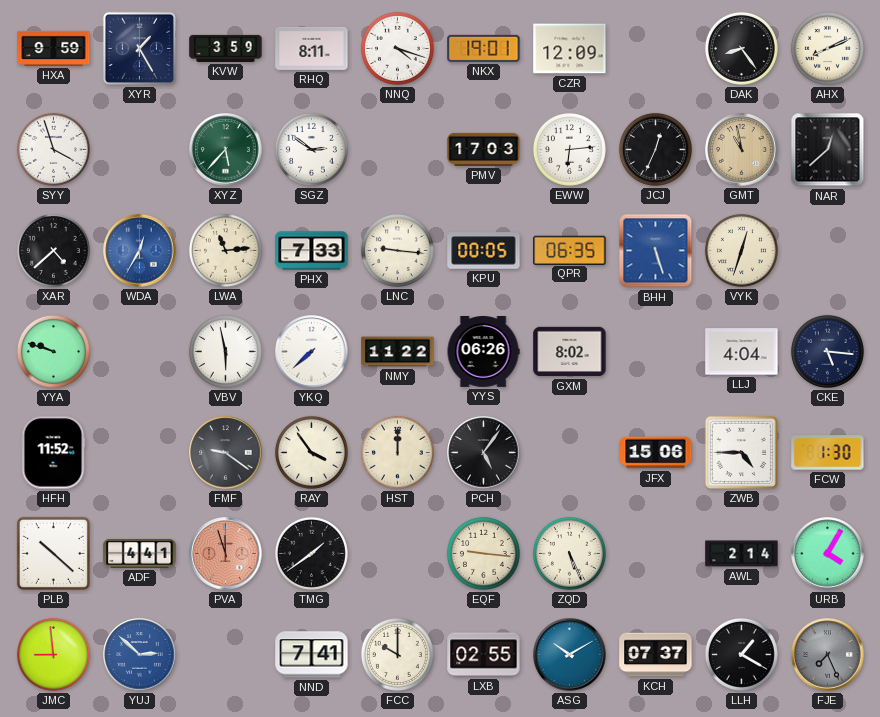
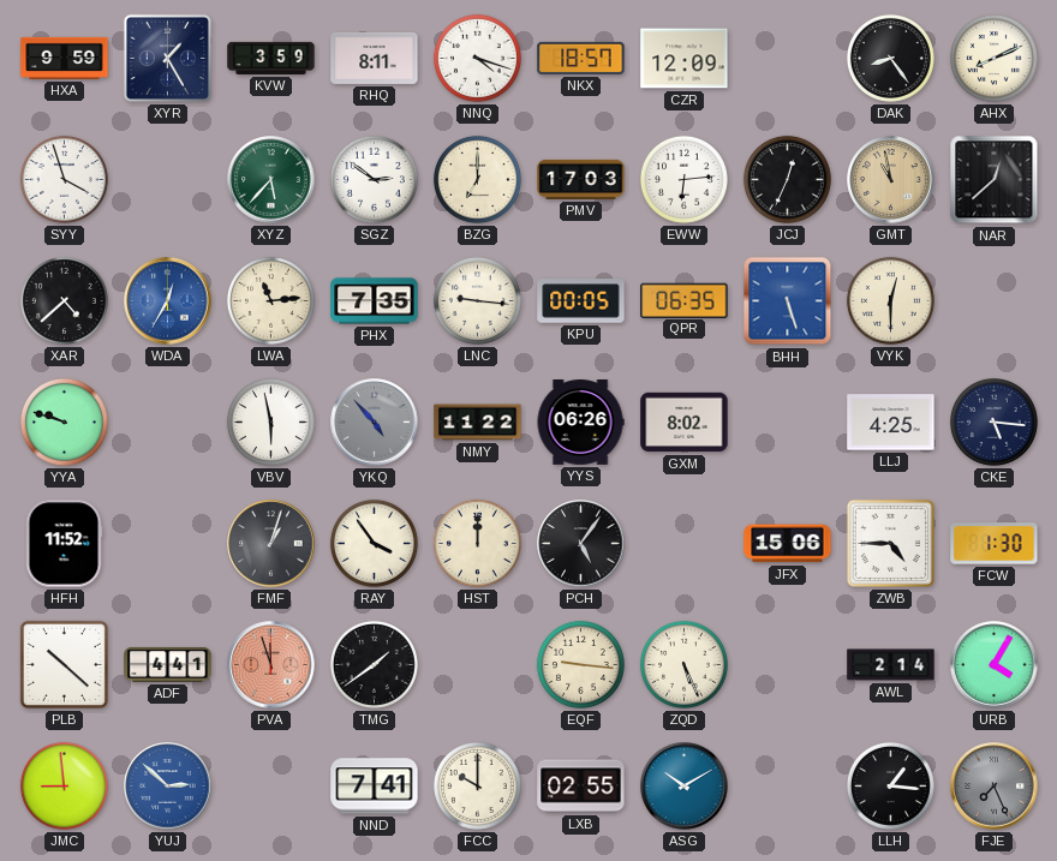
NKX: 19:01 -> 18:57
BZG: none -> 7:00
PHX: 7:33 -> 7:35
VYK: 12:33 -> 12:30
YKQ: 7:38 -> 4:53
YKQ dial: white -> grey
LLJ: 4:04 -> 4:25
FMF: 9:21 -> 1:03
KCH: 07:37 -> none
LLH: 1:20 -> 1:16
